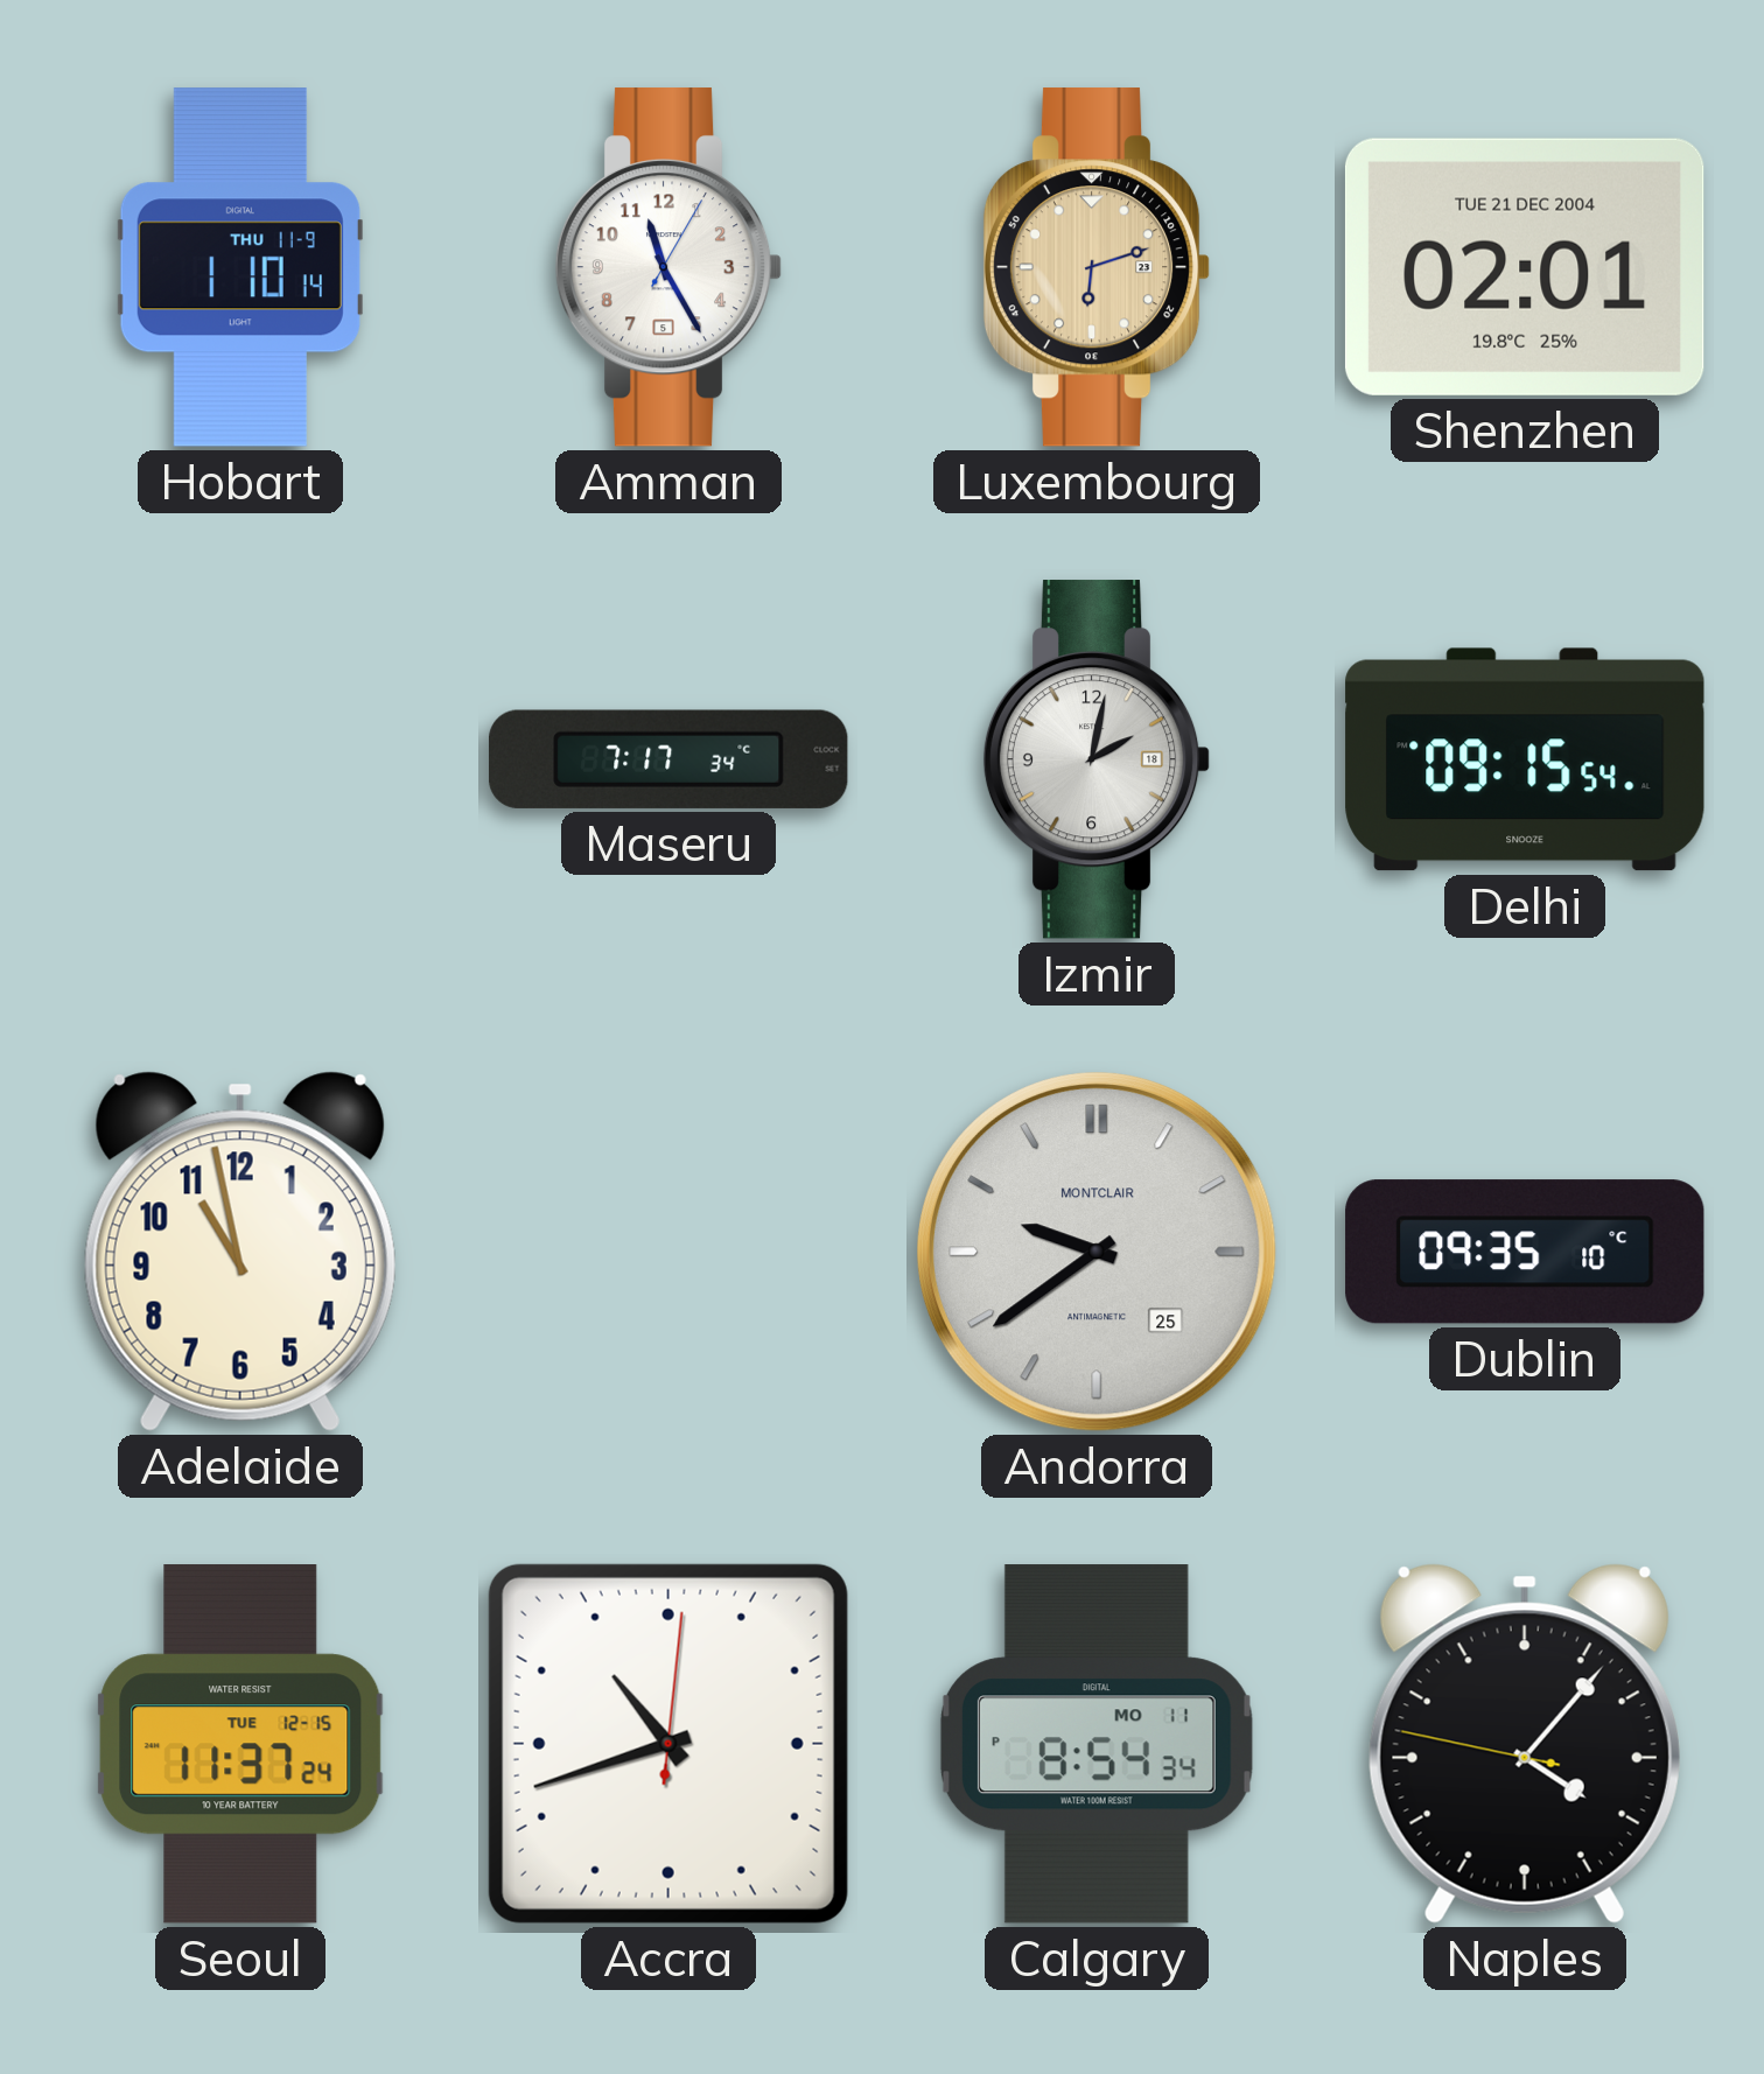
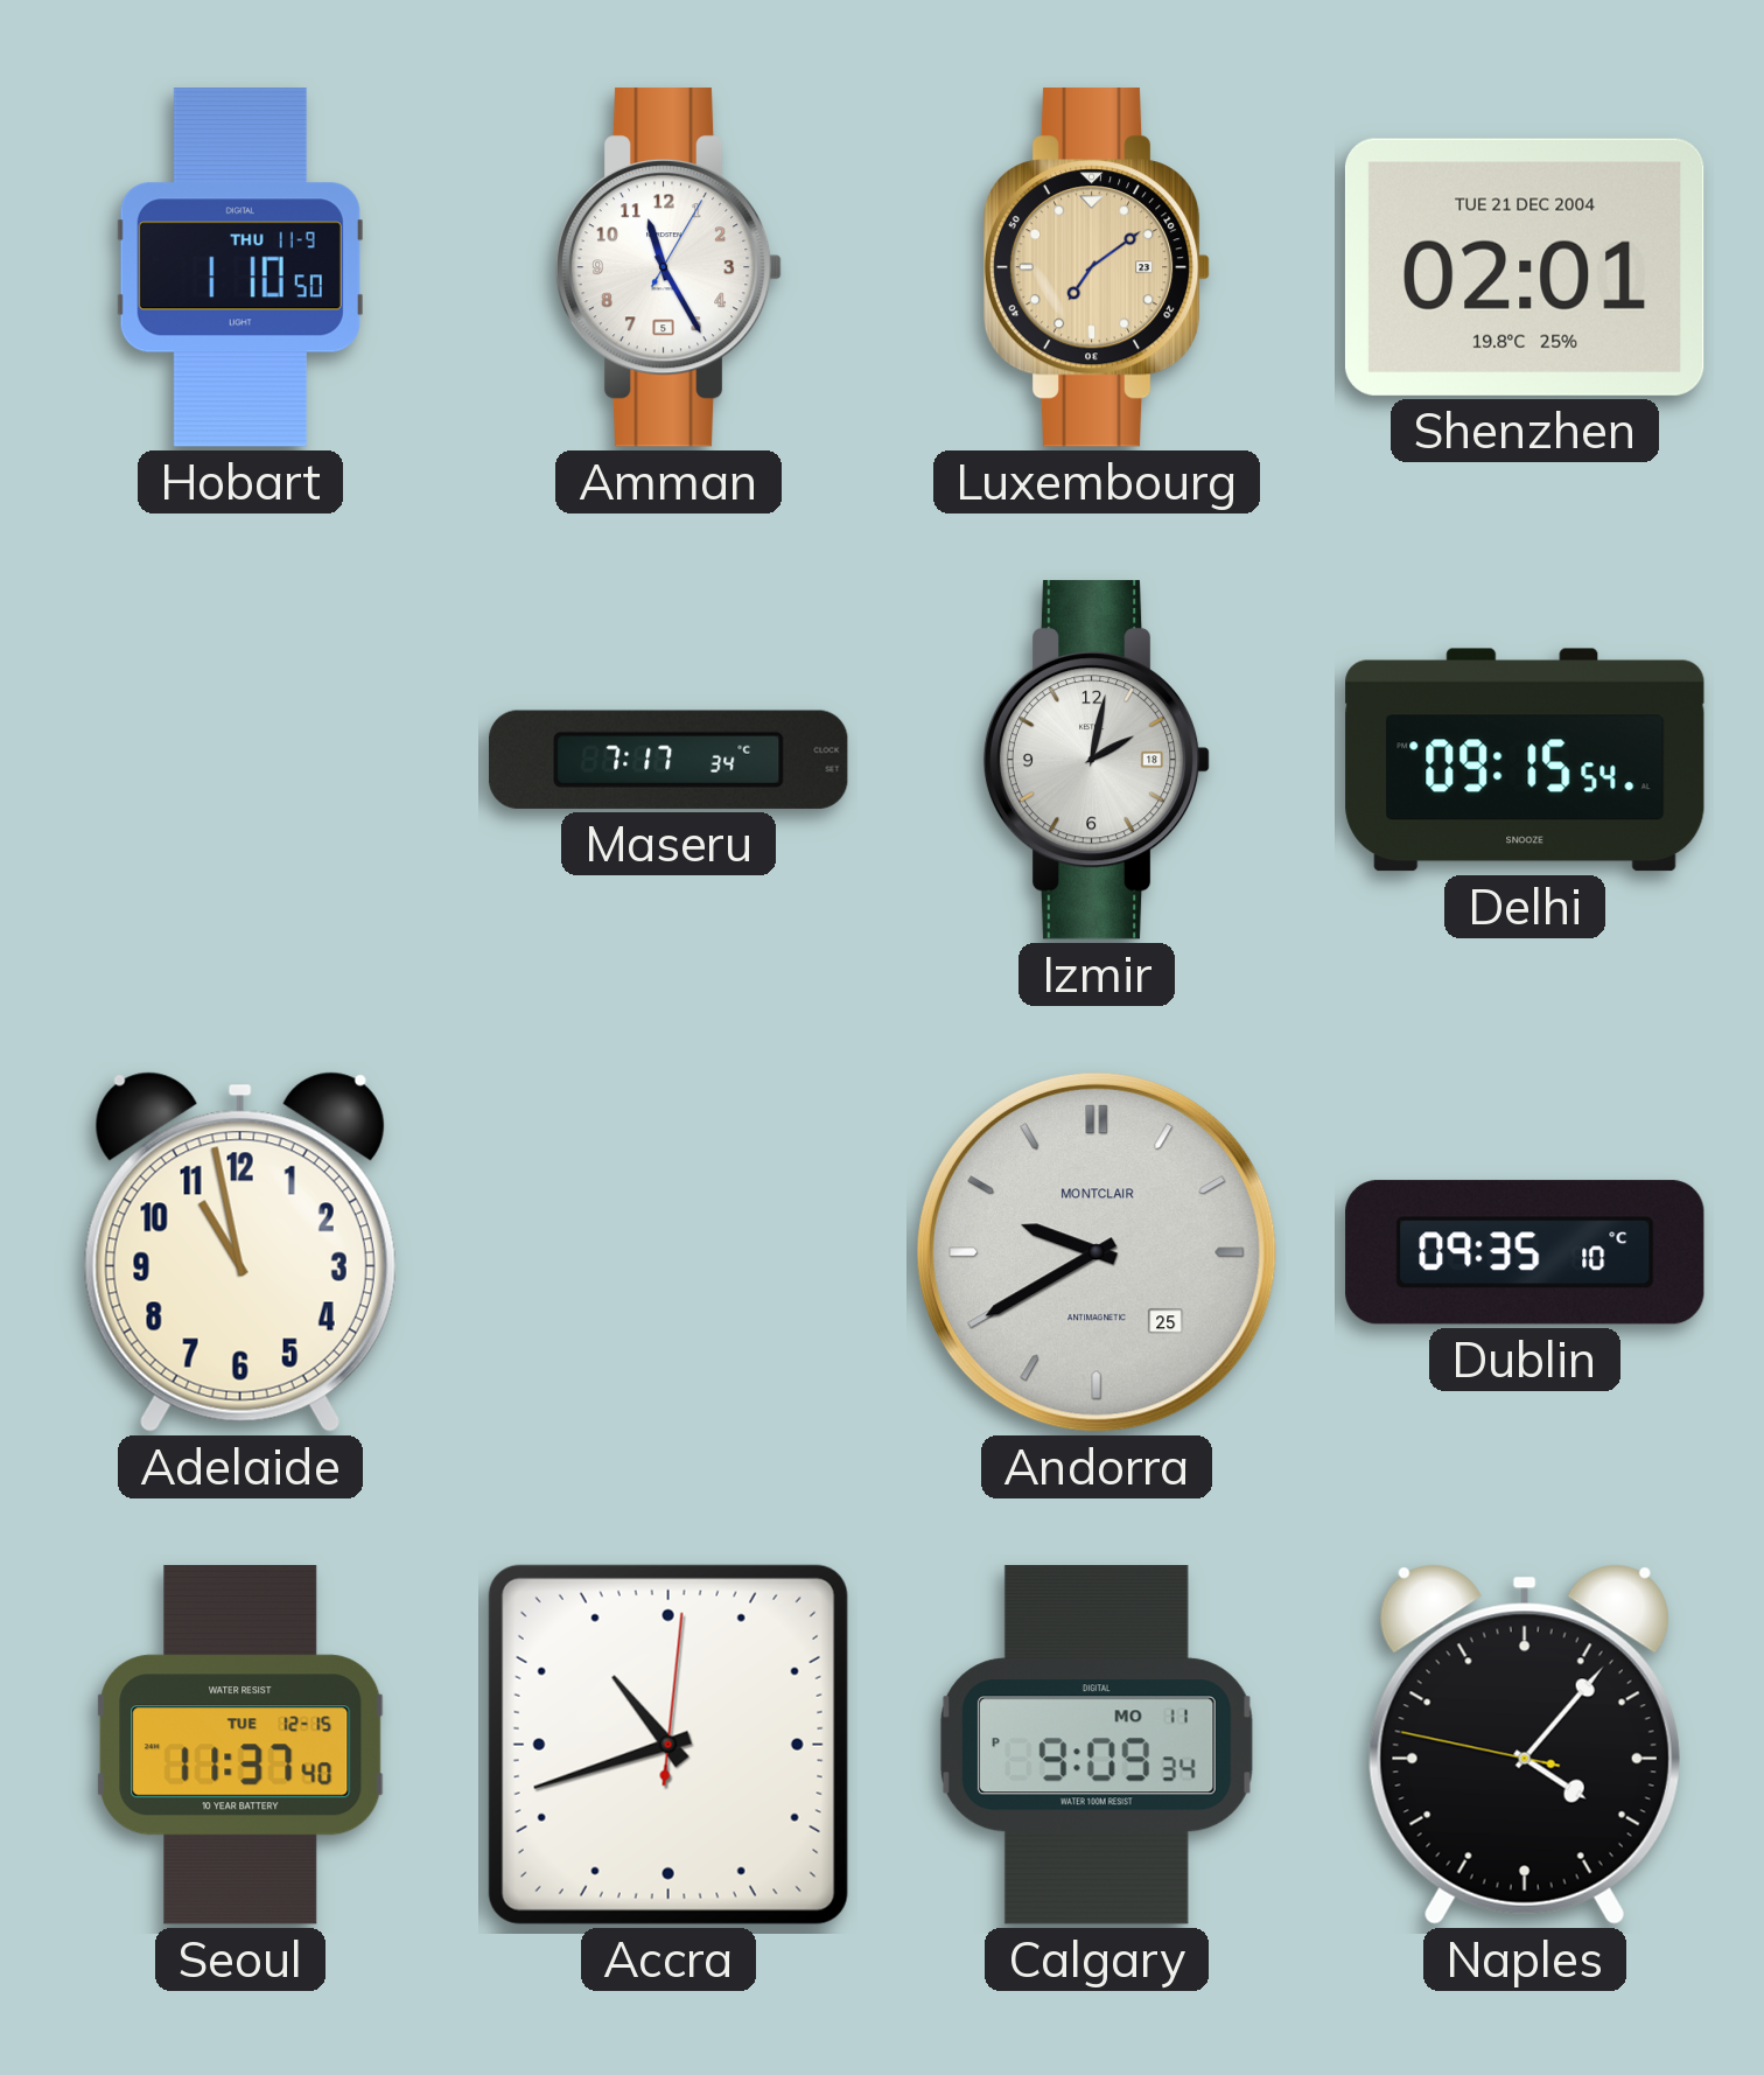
Hobart: 1:10:14 -> 1:10:50
Luxembourg: 6:12 -> 7:09
Andorra: 9:39 -> 9:40
Seoul: 11:37:24 -> 11:37:40
Calgary: 8:54 -> 9:09
